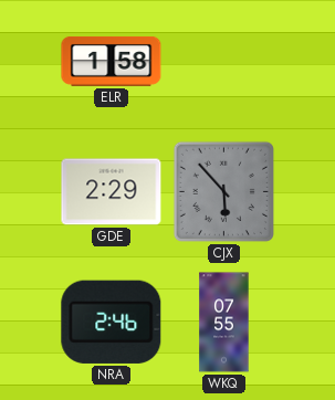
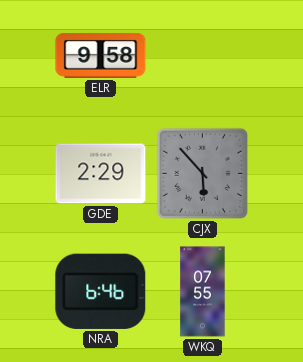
ELR: 1:58 -> 9:58
NRA: 2:46 -> 6:46
